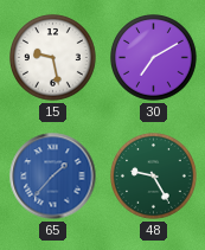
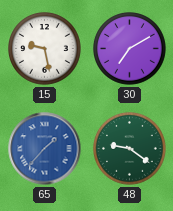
48: 9:25 -> 9:21
